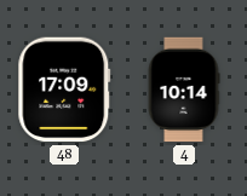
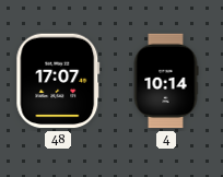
48: 17:09 -> 17:07
